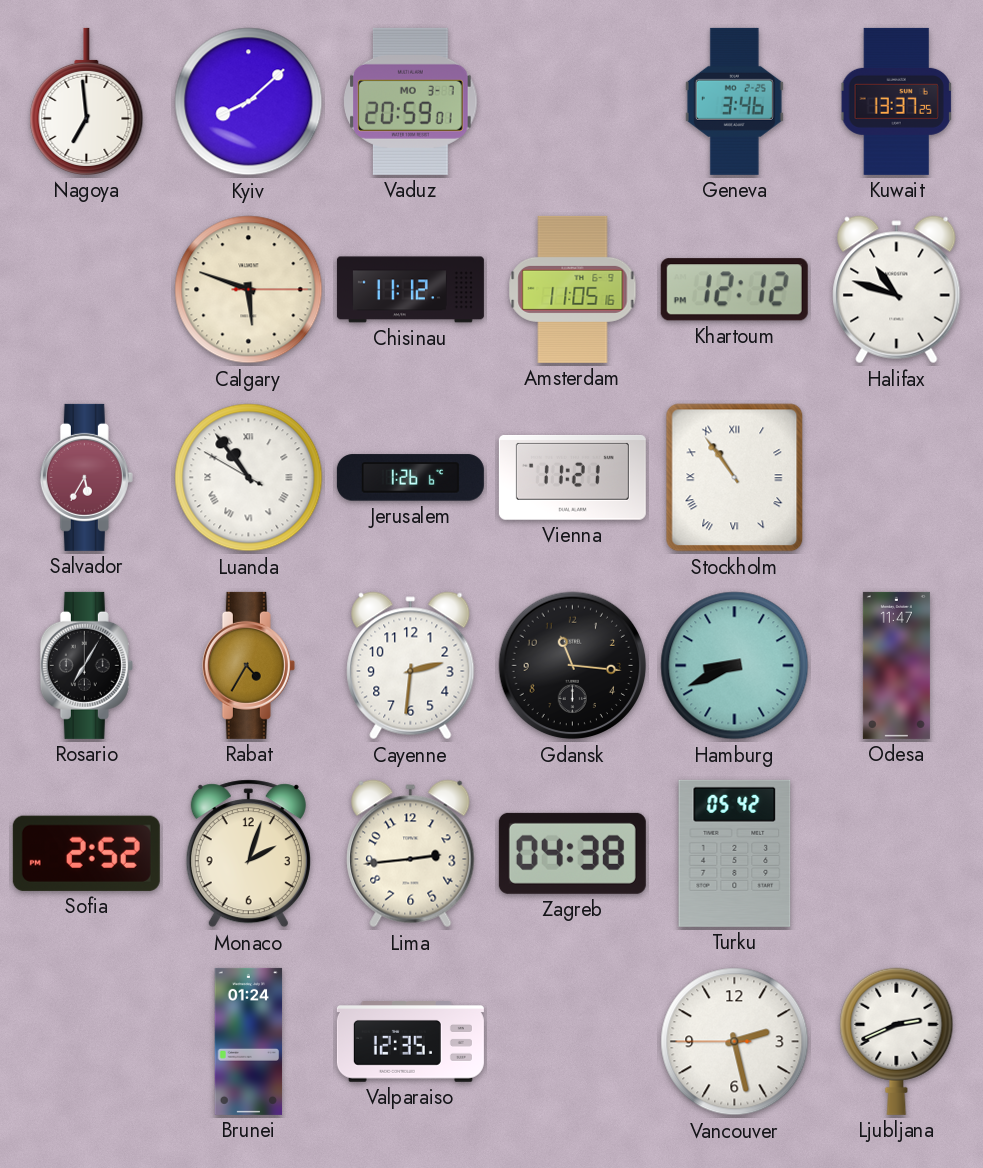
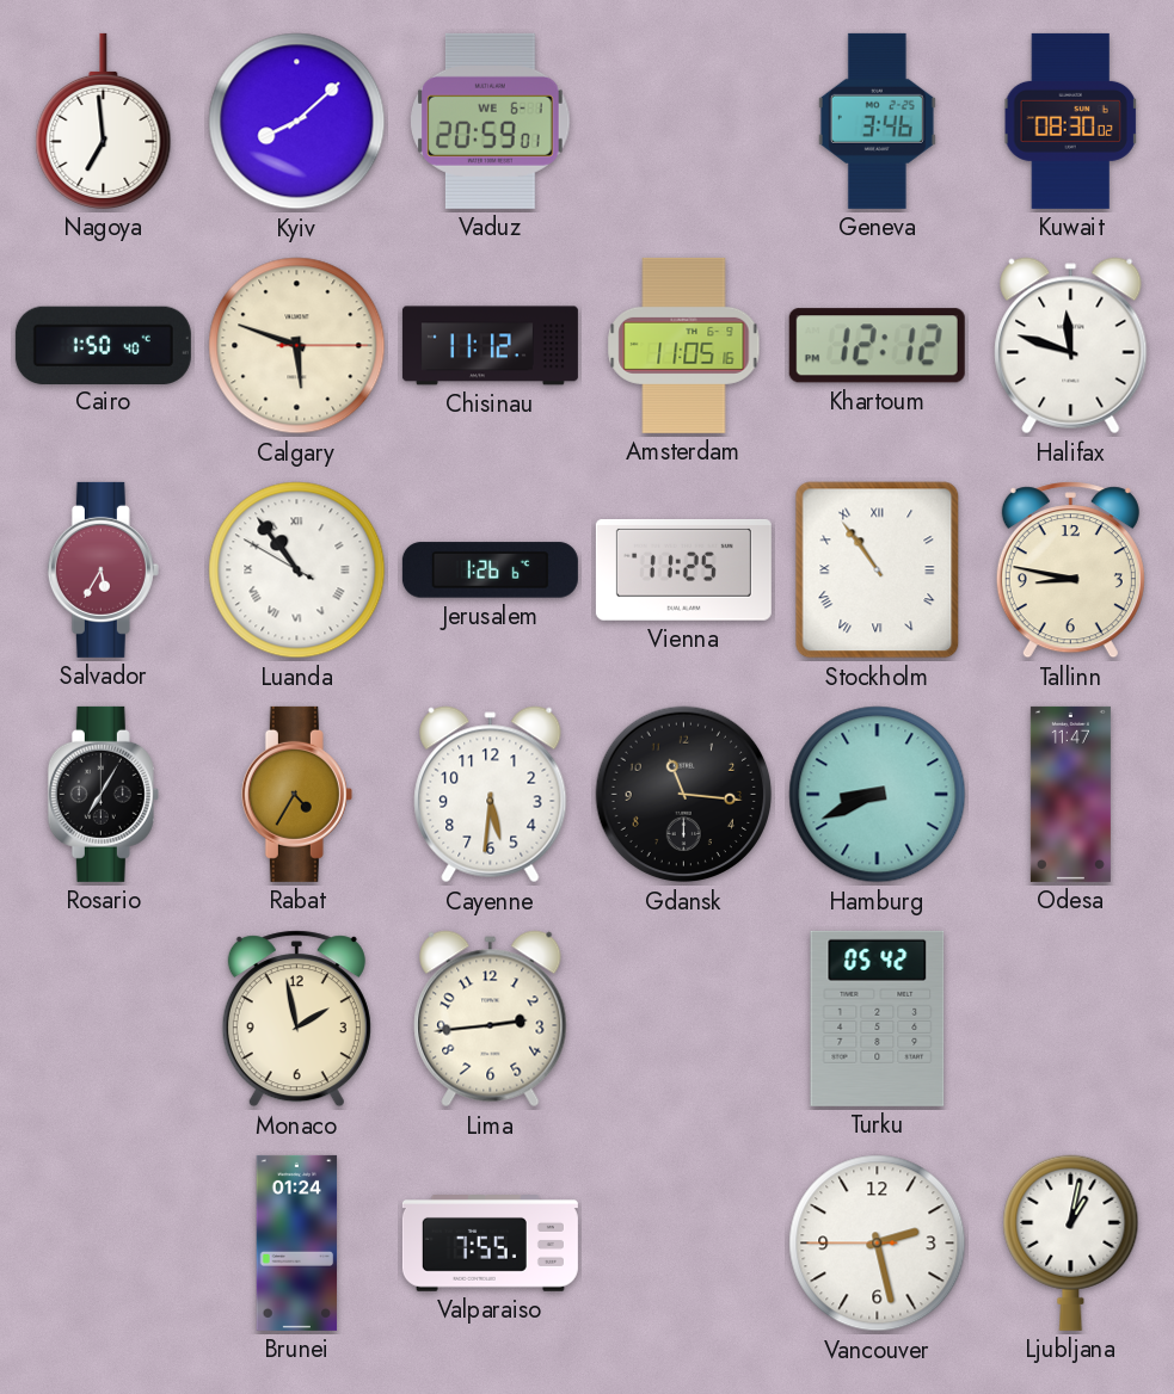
Vaduz date: MO 3-7 -> WE 6-1
Kuwait: 13:37 -> 08:30
Cairo: none -> 1:50
Halifax: 10:48 -> 11:48
Vienna: 11:21 -> 11:25
Tallinn: none -> 8:47
Cayenne: 2:31 -> 5:31
Sofia: 2:52 -> none
Monaco: 2:03 -> 1:58
Zagreb: 04:38 -> none
Valparaiso: 12:35 -> 7:55
Ljubljana: 2:41 -> 1:02
